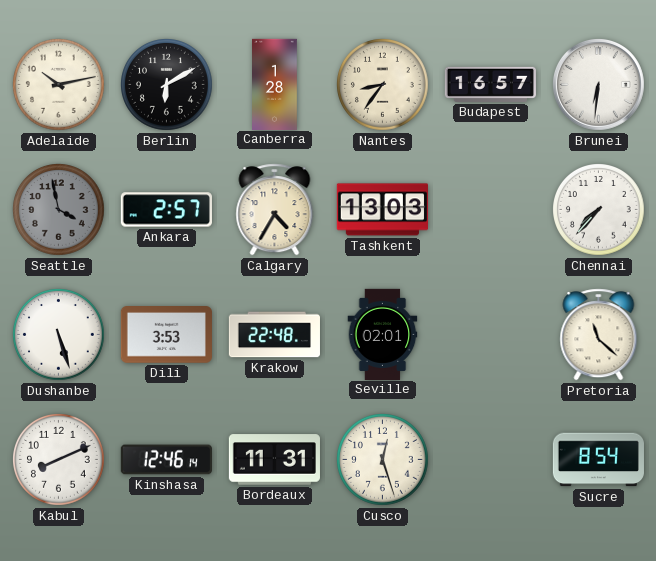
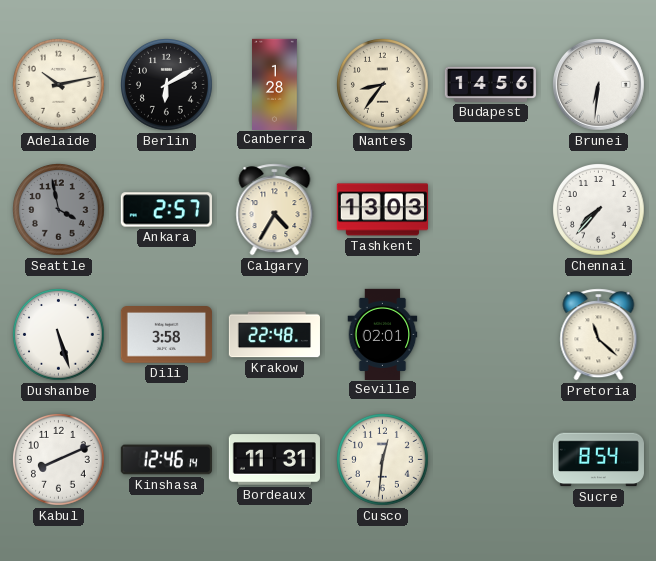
Budapest: 16:57 -> 14:56
Dili: 3:53 -> 3:58
Cusco: 12:27 -> 12:31
